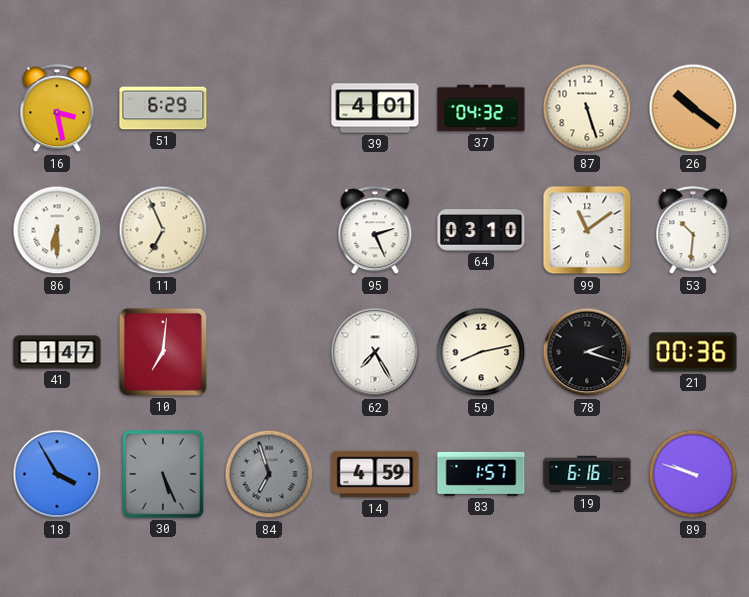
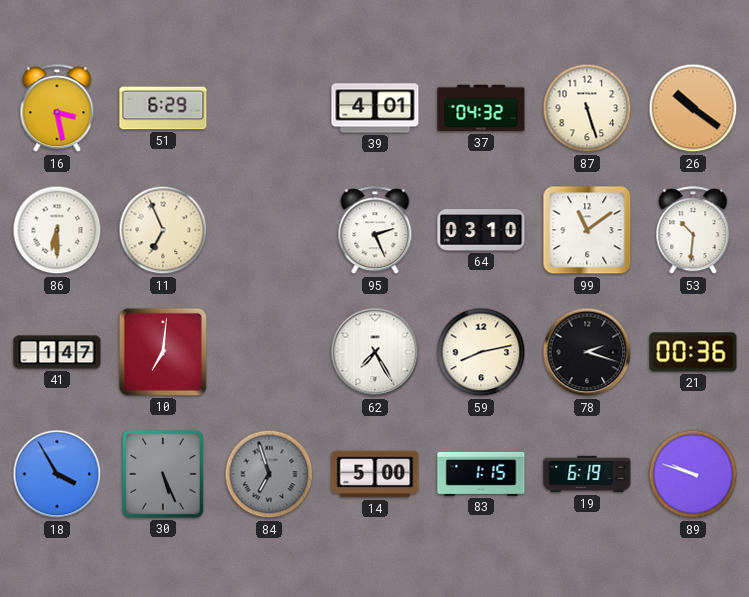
14: 4:59 -> 5:00
83: 1:57 -> 1:15
19: 6:16 -> 6:19
